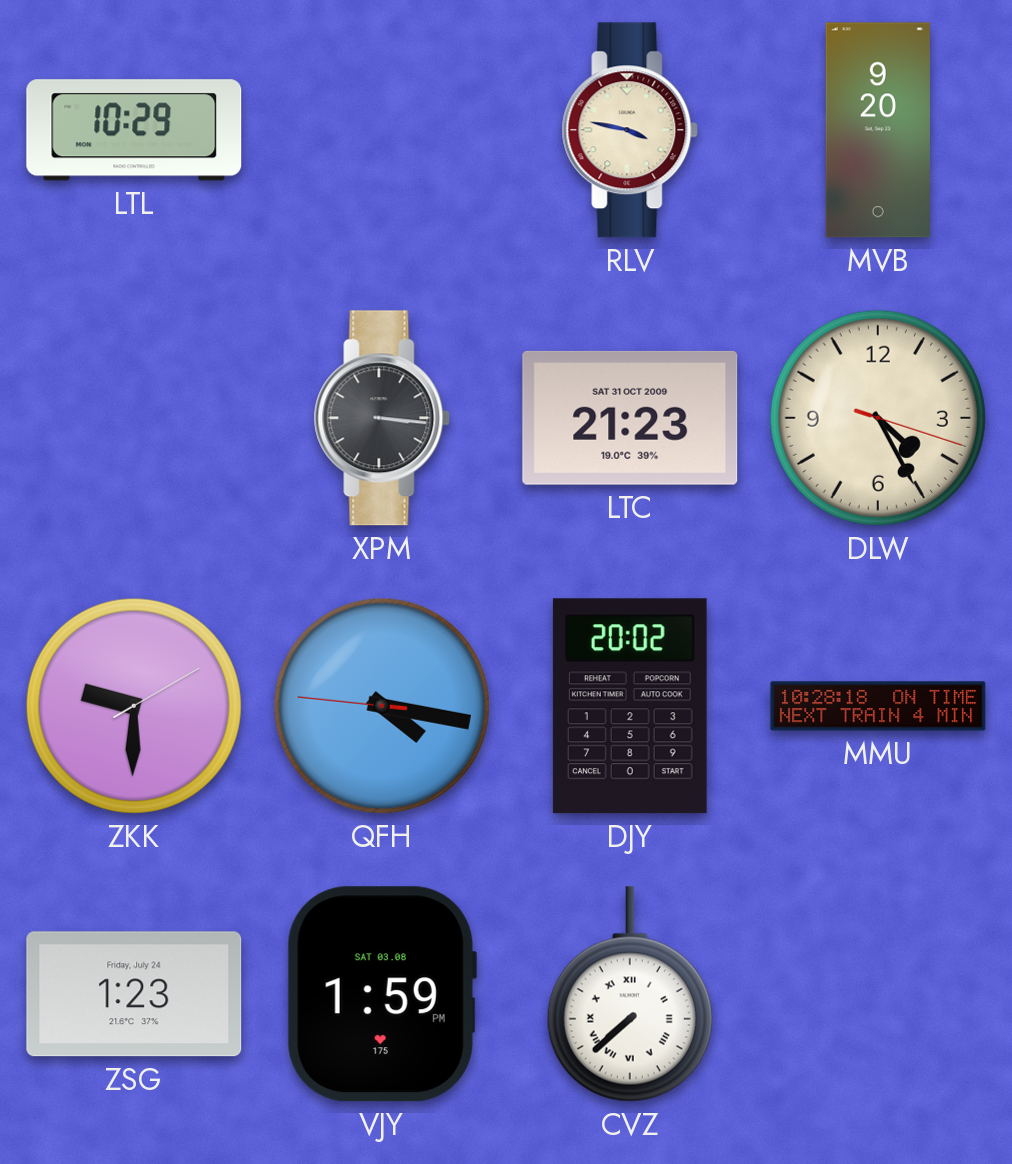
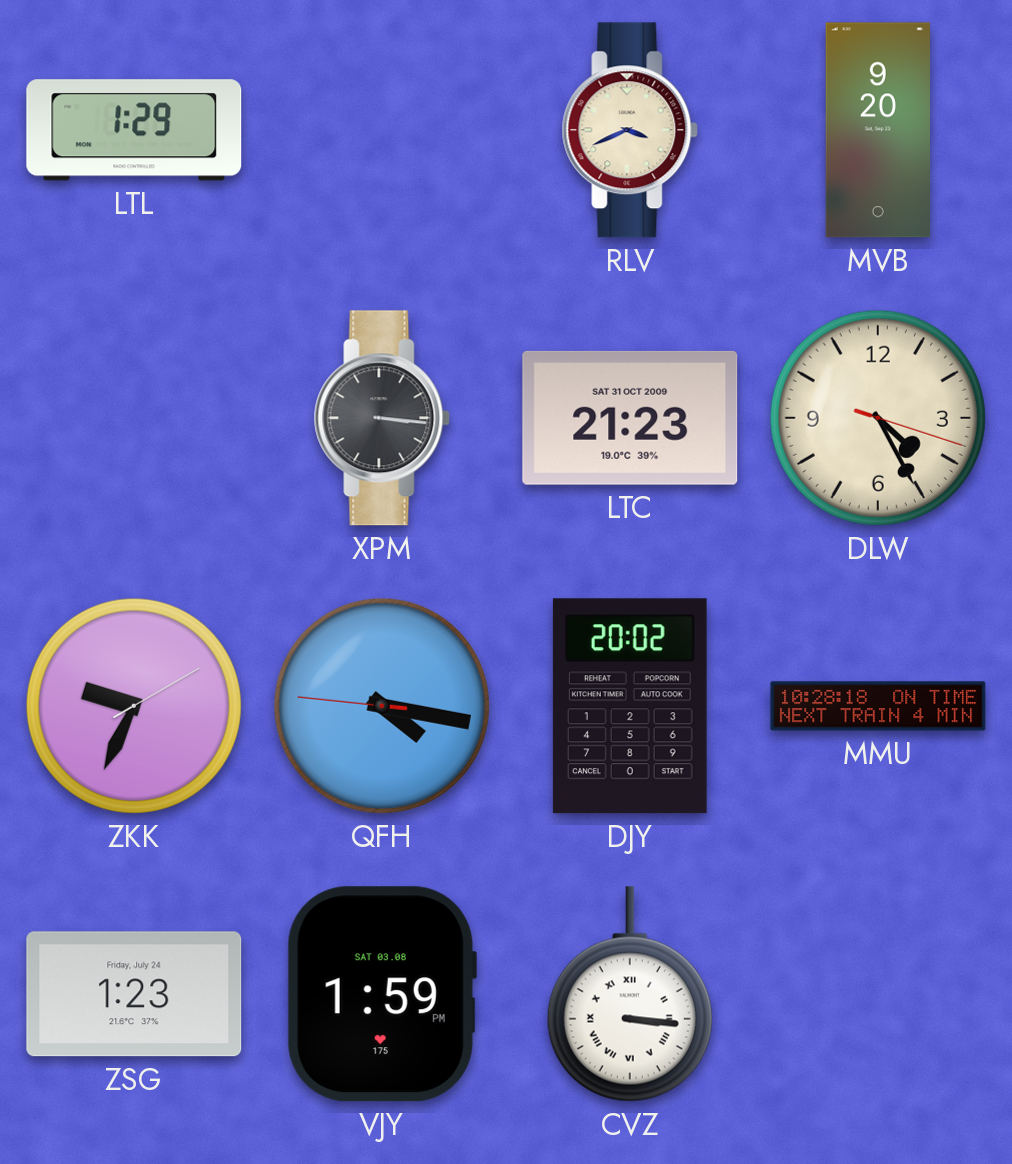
LTL: 10:29 -> 1:29
RLV: 3:47 -> 3:41
ZKK: 9:30 -> 9:34
CVZ: 7:38 -> 3:16
